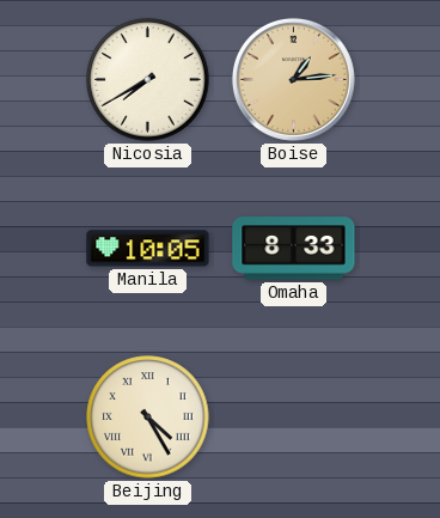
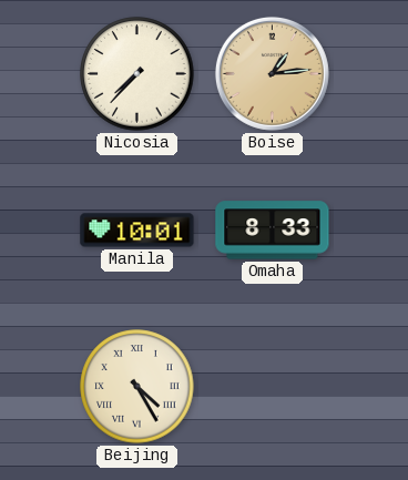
Nicosia: 7:40 -> 7:37
Manila: 10:05 -> 10:01
